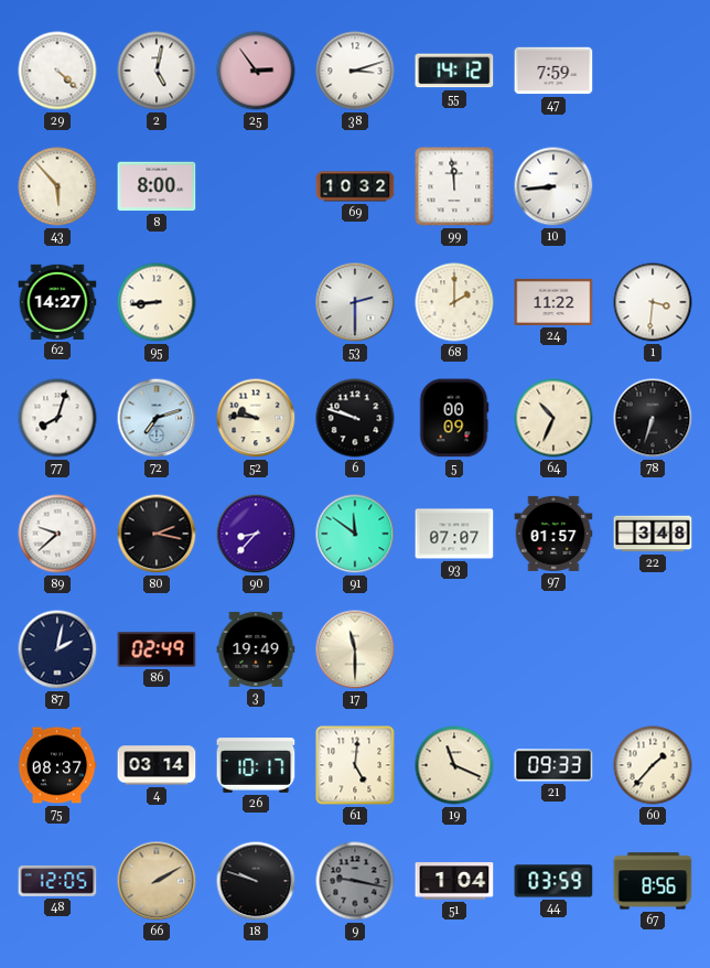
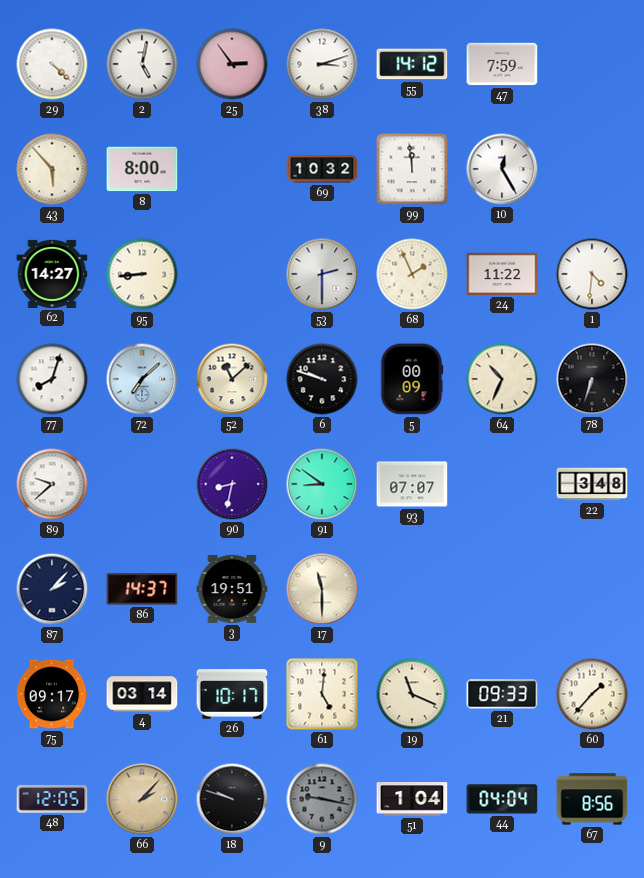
10: 8:44 -> 12:25
68: 2:00 -> 1:56
1: 3:31 -> 4:31
72: 7:12 -> 7:08
52: 9:46 -> 11:08
80: 2:17 -> none
90: 8:37 -> 8:32
91: 11:51 -> 8:51
97: 01:57 -> none
87: 2:02 -> 2:07
86: 02:49 -> 14:37
3: 19:49 -> 19:51
75: 08:37 -> 09:17
66: 2:10 -> 2:07
44: 03:59 -> 04:04
